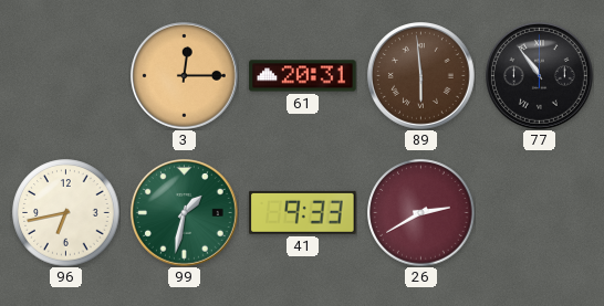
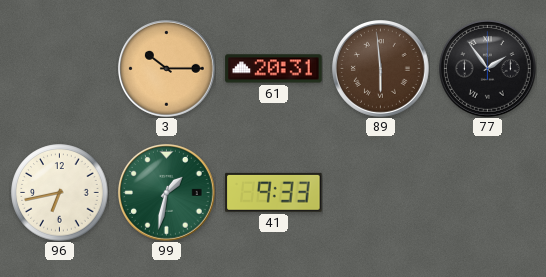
3: 12:15 -> 10:15
77: 10:54 -> 1:54
26: 2:40 -> none
